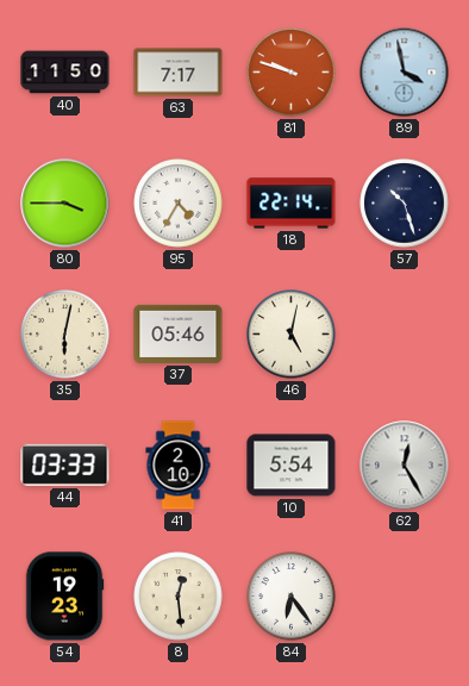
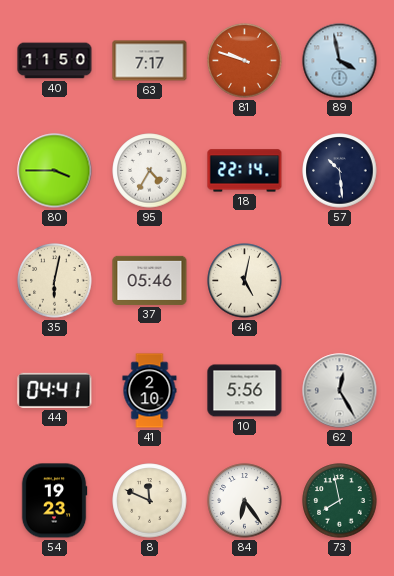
57: 10:27 -> 10:29
44: 03:33 -> 04:41
10: 5:54 -> 5:56
8: 12:29 -> 11:49
73: none -> 7:58
